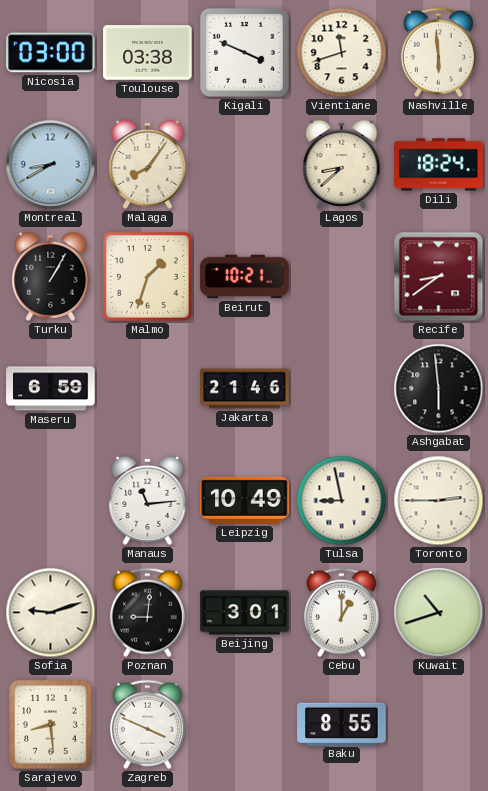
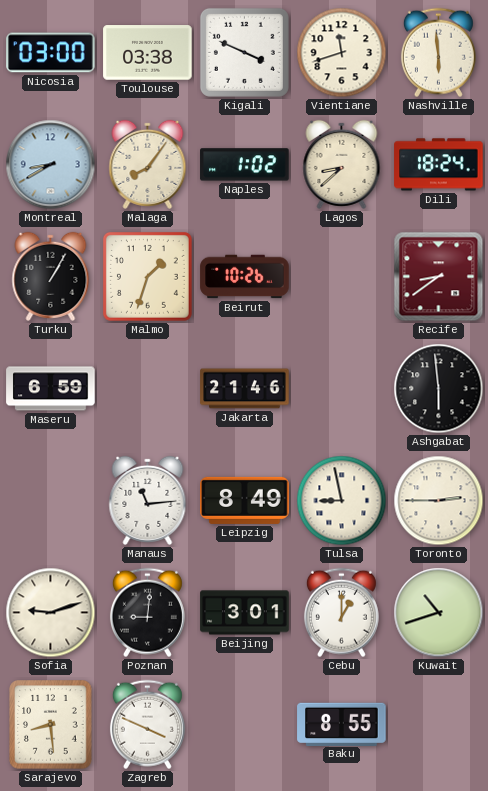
Naples: none -> 1:02
Beirut: 10:21 -> 10:26
Leipzig: 10:49 -> 8:49
